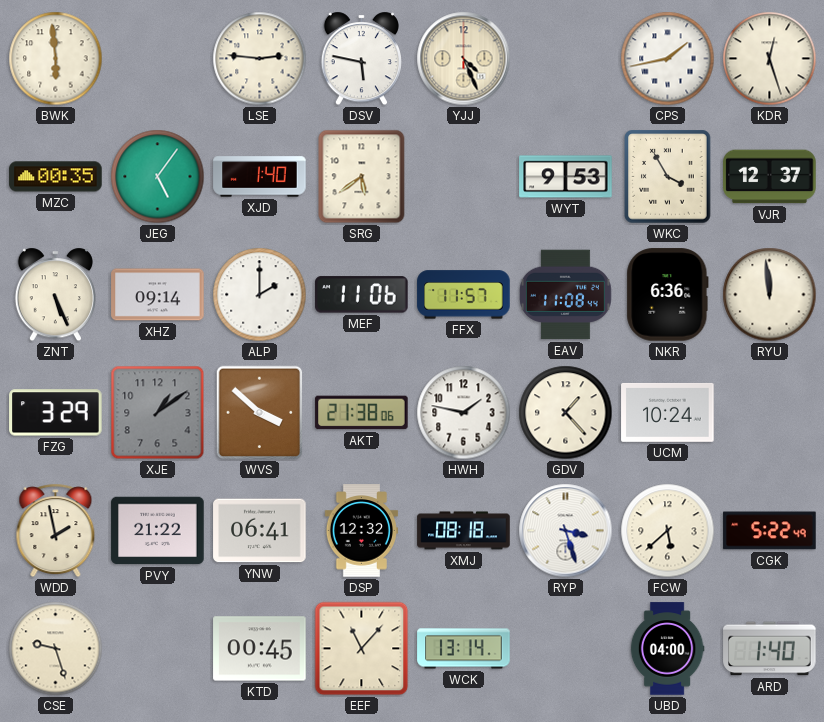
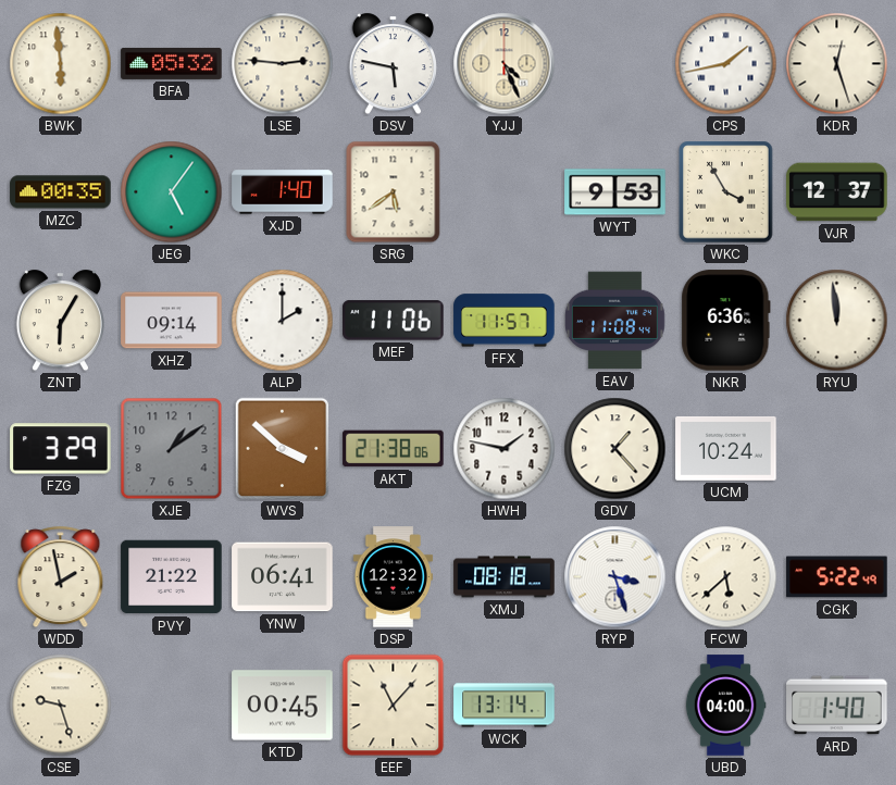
BFA: none -> 05:32
ZNT: 5:26 -> 6:05
